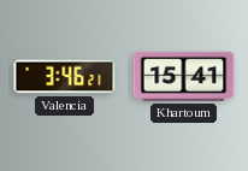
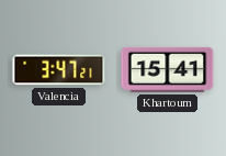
Valencia: 3:46 -> 3:47
